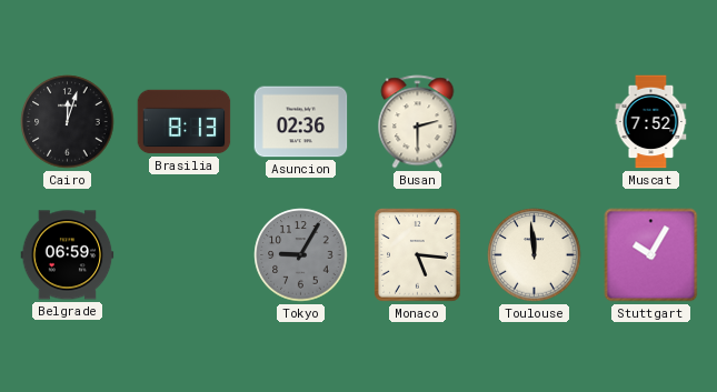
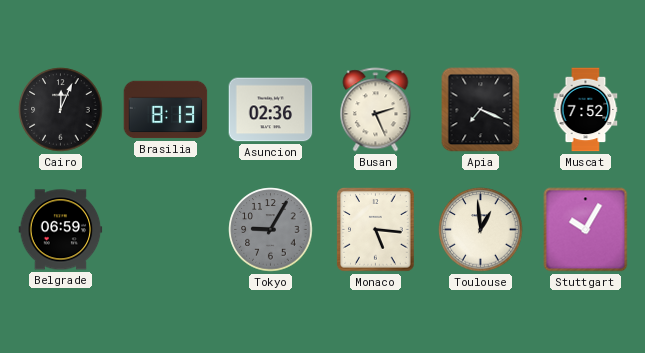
Cairo: 12:03 -> 12:04
Busan: 2:30 -> 2:26
Apia: none -> 7:19
Toulouse: 11:59 -> 12:59
